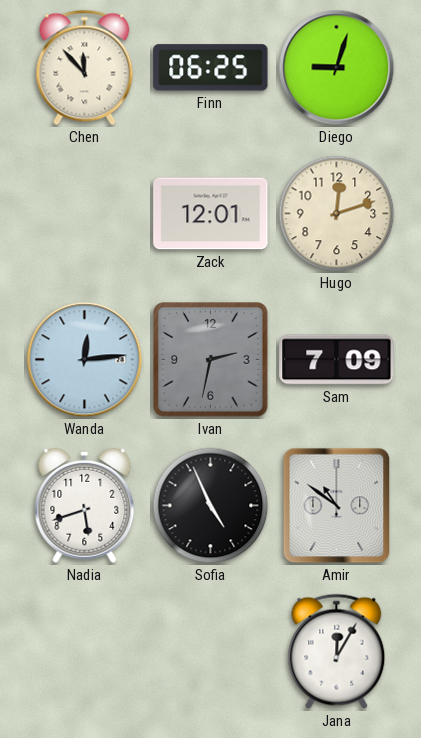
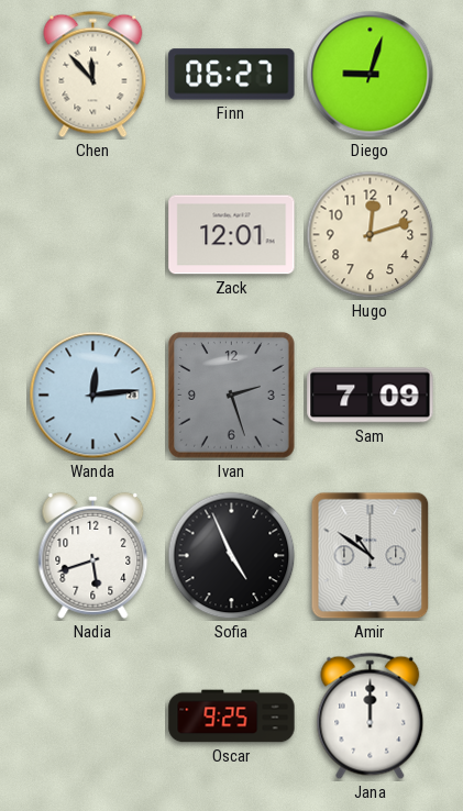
Finn: 06:25 -> 06:27
Ivan: 2:32 -> 2:27
Oscar: none -> 9:25
Jana: 12:05 -> 12:00
